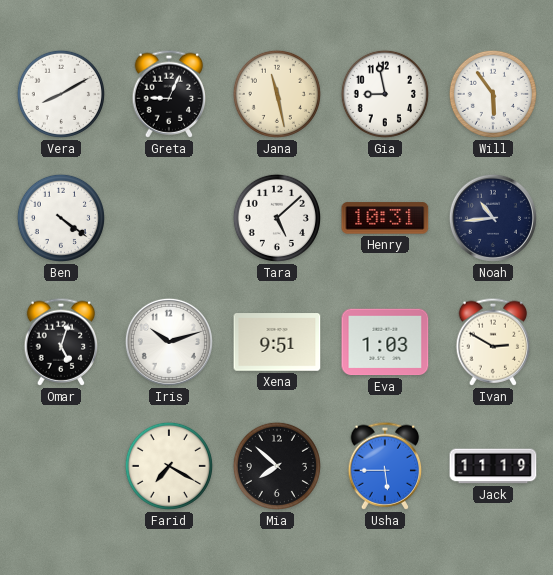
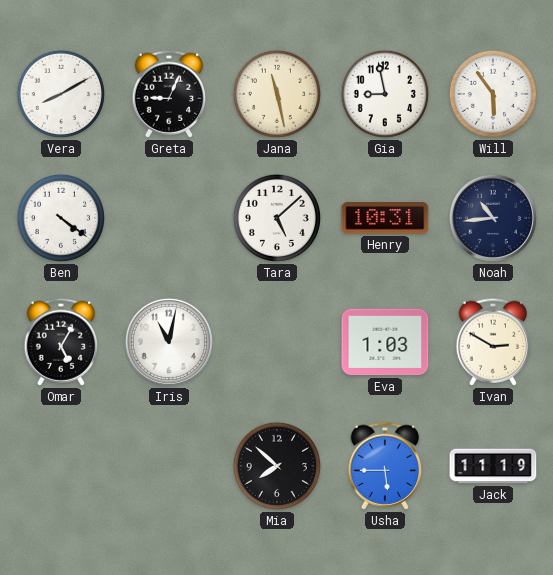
Omar: 5:03 -> 5:05
Iris: 10:12 -> 11:02
Xena: 9:51 -> none
Farid: 7:20 -> none
